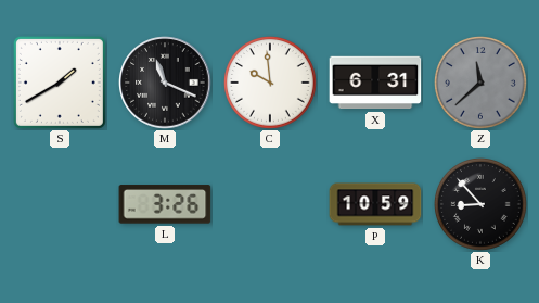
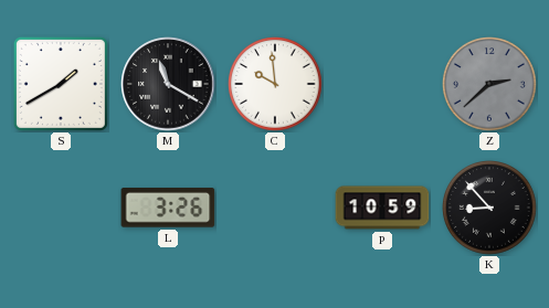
M: 11:19 -> 11:20
X: 6:31 -> none
Z: 11:38 -> 2:38
